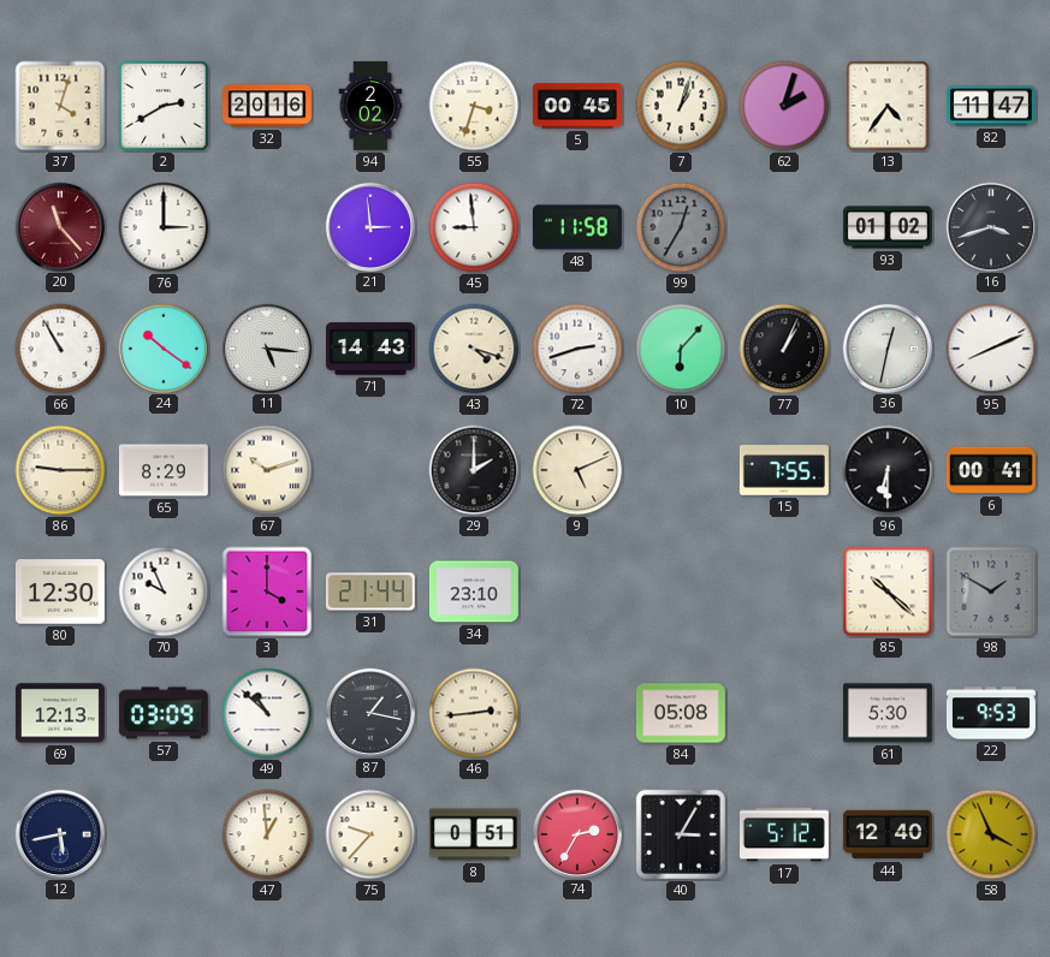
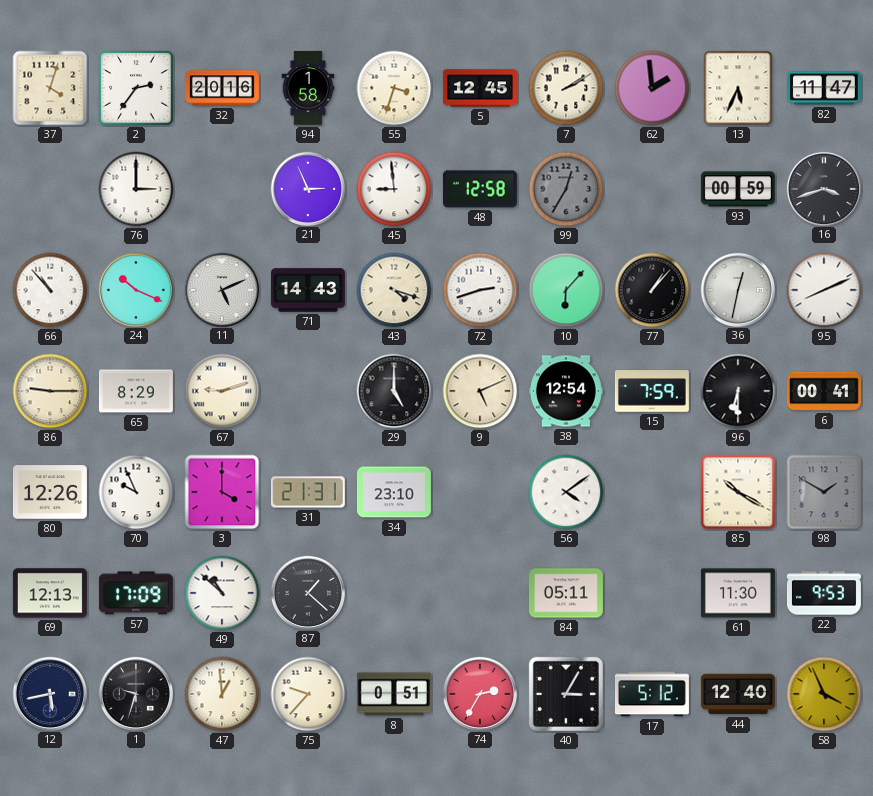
2: 2:40 -> 2:36
94: 2:02 -> 1:58
5: 00:45 -> 12:45
7: 1:03 -> 2:10
62: 2:03 -> 1:59
13: 4:36 -> 5:34
20: 11:23 -> none
21: 2:59 -> 2:56
48: 11:58 -> 12:58
93: 01:02 -> 00:59
66: 10:55 -> 10:53
24: 10:21 -> 10:19
11: 5:16 -> 5:11
77: 1:04 -> 1:07
67: 10:12 -> 9:12
29: 2:00 -> 5:00
38: none -> 12:54
15: 7:55 -> 7:59
80: 12:30 -> 12:26
31: 21:44 -> 21:31
56: none -> 4:09
85: 10:22 -> 10:20
57: 03:09 -> 17:09
87: 1:17 -> 1:22
46: 2:44 -> none
84: 05:08 -> 05:11
61: 5:30 -> 11:30
1: none -> 9:33
